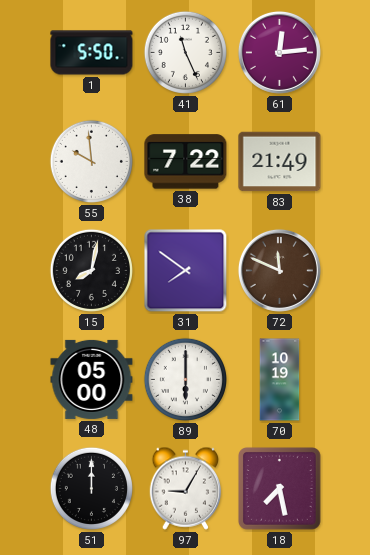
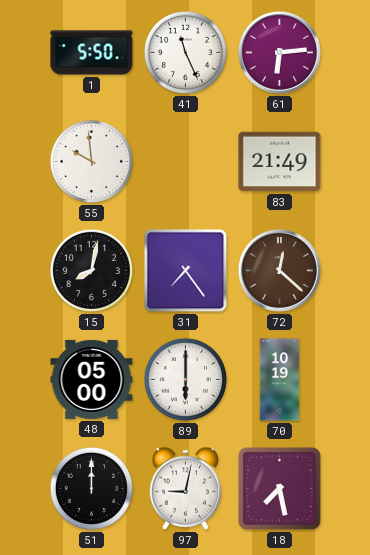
61: 12:14 -> 6:14
38: 7:22 -> none
31: 7:51 -> 7:24
72: 11:49 -> 12:22
97: 9:05 -> 9:02
